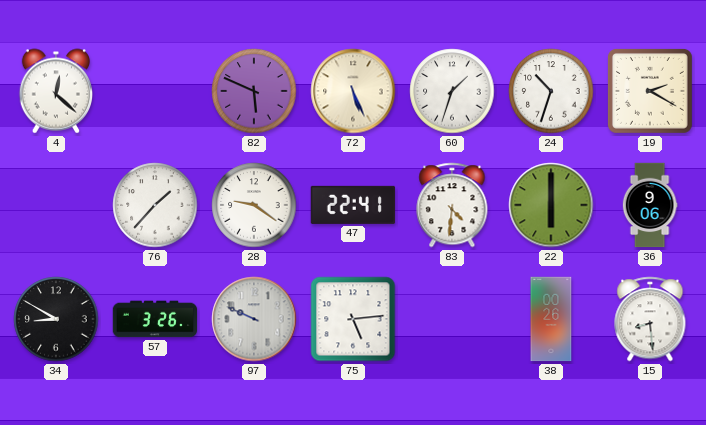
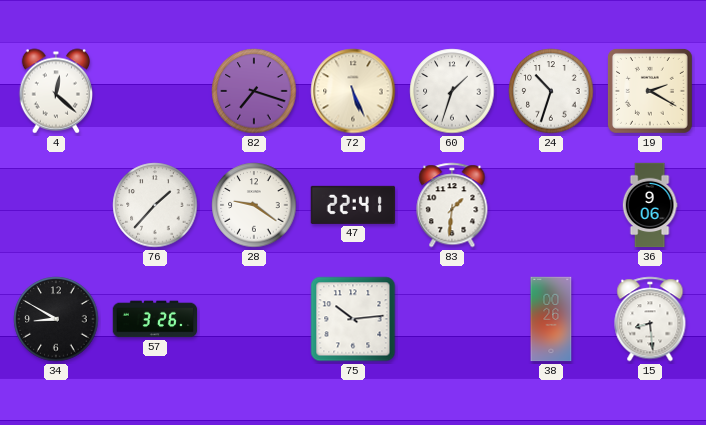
82: 5:49 -> 7:18
83: 4:31 -> 1:31
22: 6:00 -> none
97: 9:49 -> none
75: 5:14 -> 10:14
